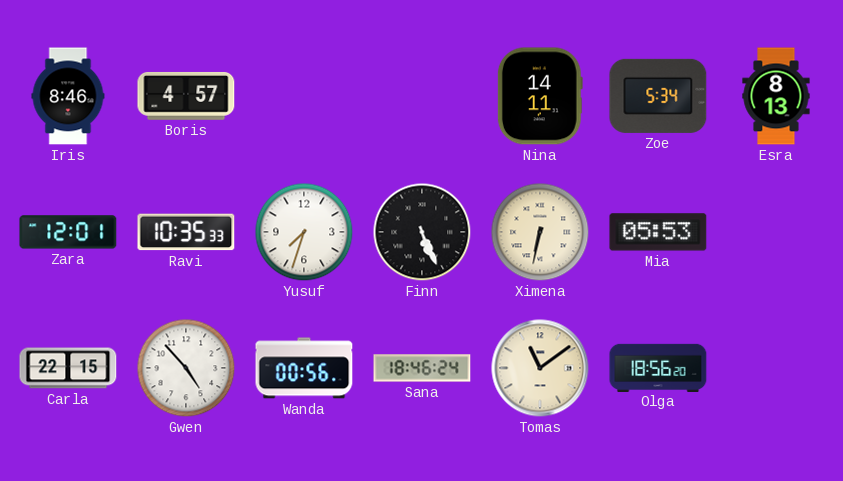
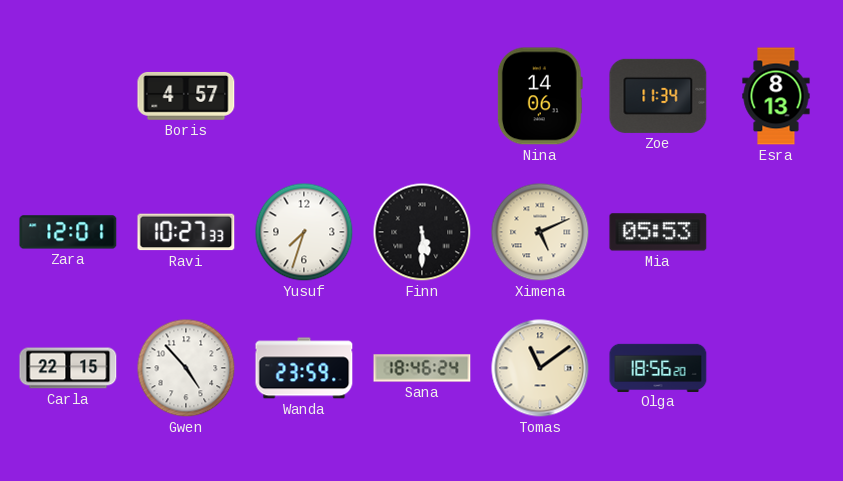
Iris: 8:46 -> none
Nina: 14:11 -> 14:06
Zoe: 5:34 -> 11:34
Ravi: 10:35 -> 10:27
Finn: 5:26 -> 5:30
Ximena: 6:32 -> 5:11
Wanda: 00:56 -> 23:59
